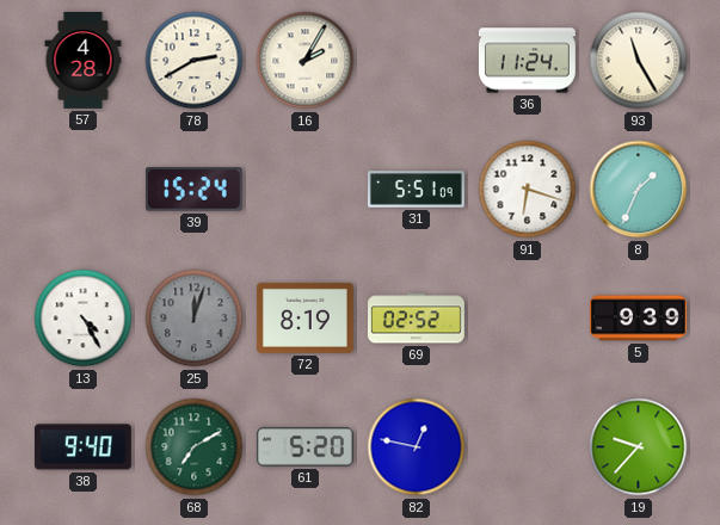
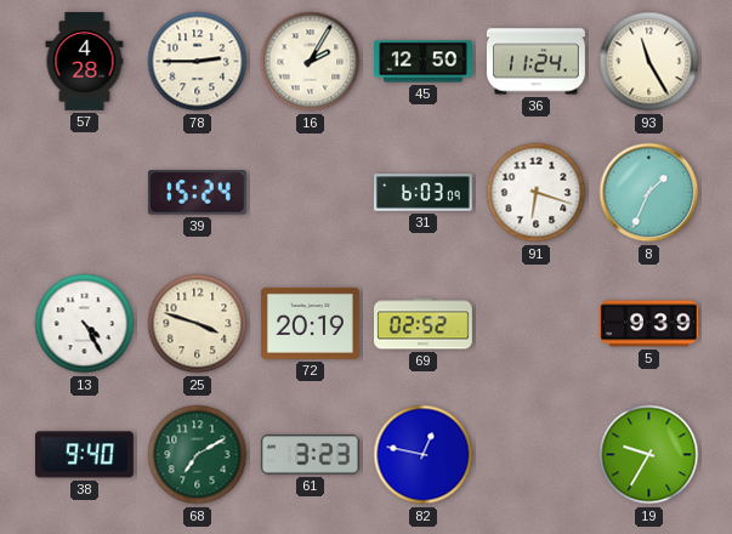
78: 2:40 -> 2:45
45: none -> 12:50
31: 5:51 -> 6:03
25: 12:03 -> 3:48
25 dial: grey -> cream
72: 8:19 -> 20:19
61: 5:20 -> 3:23
19: 9:37 -> 9:35
